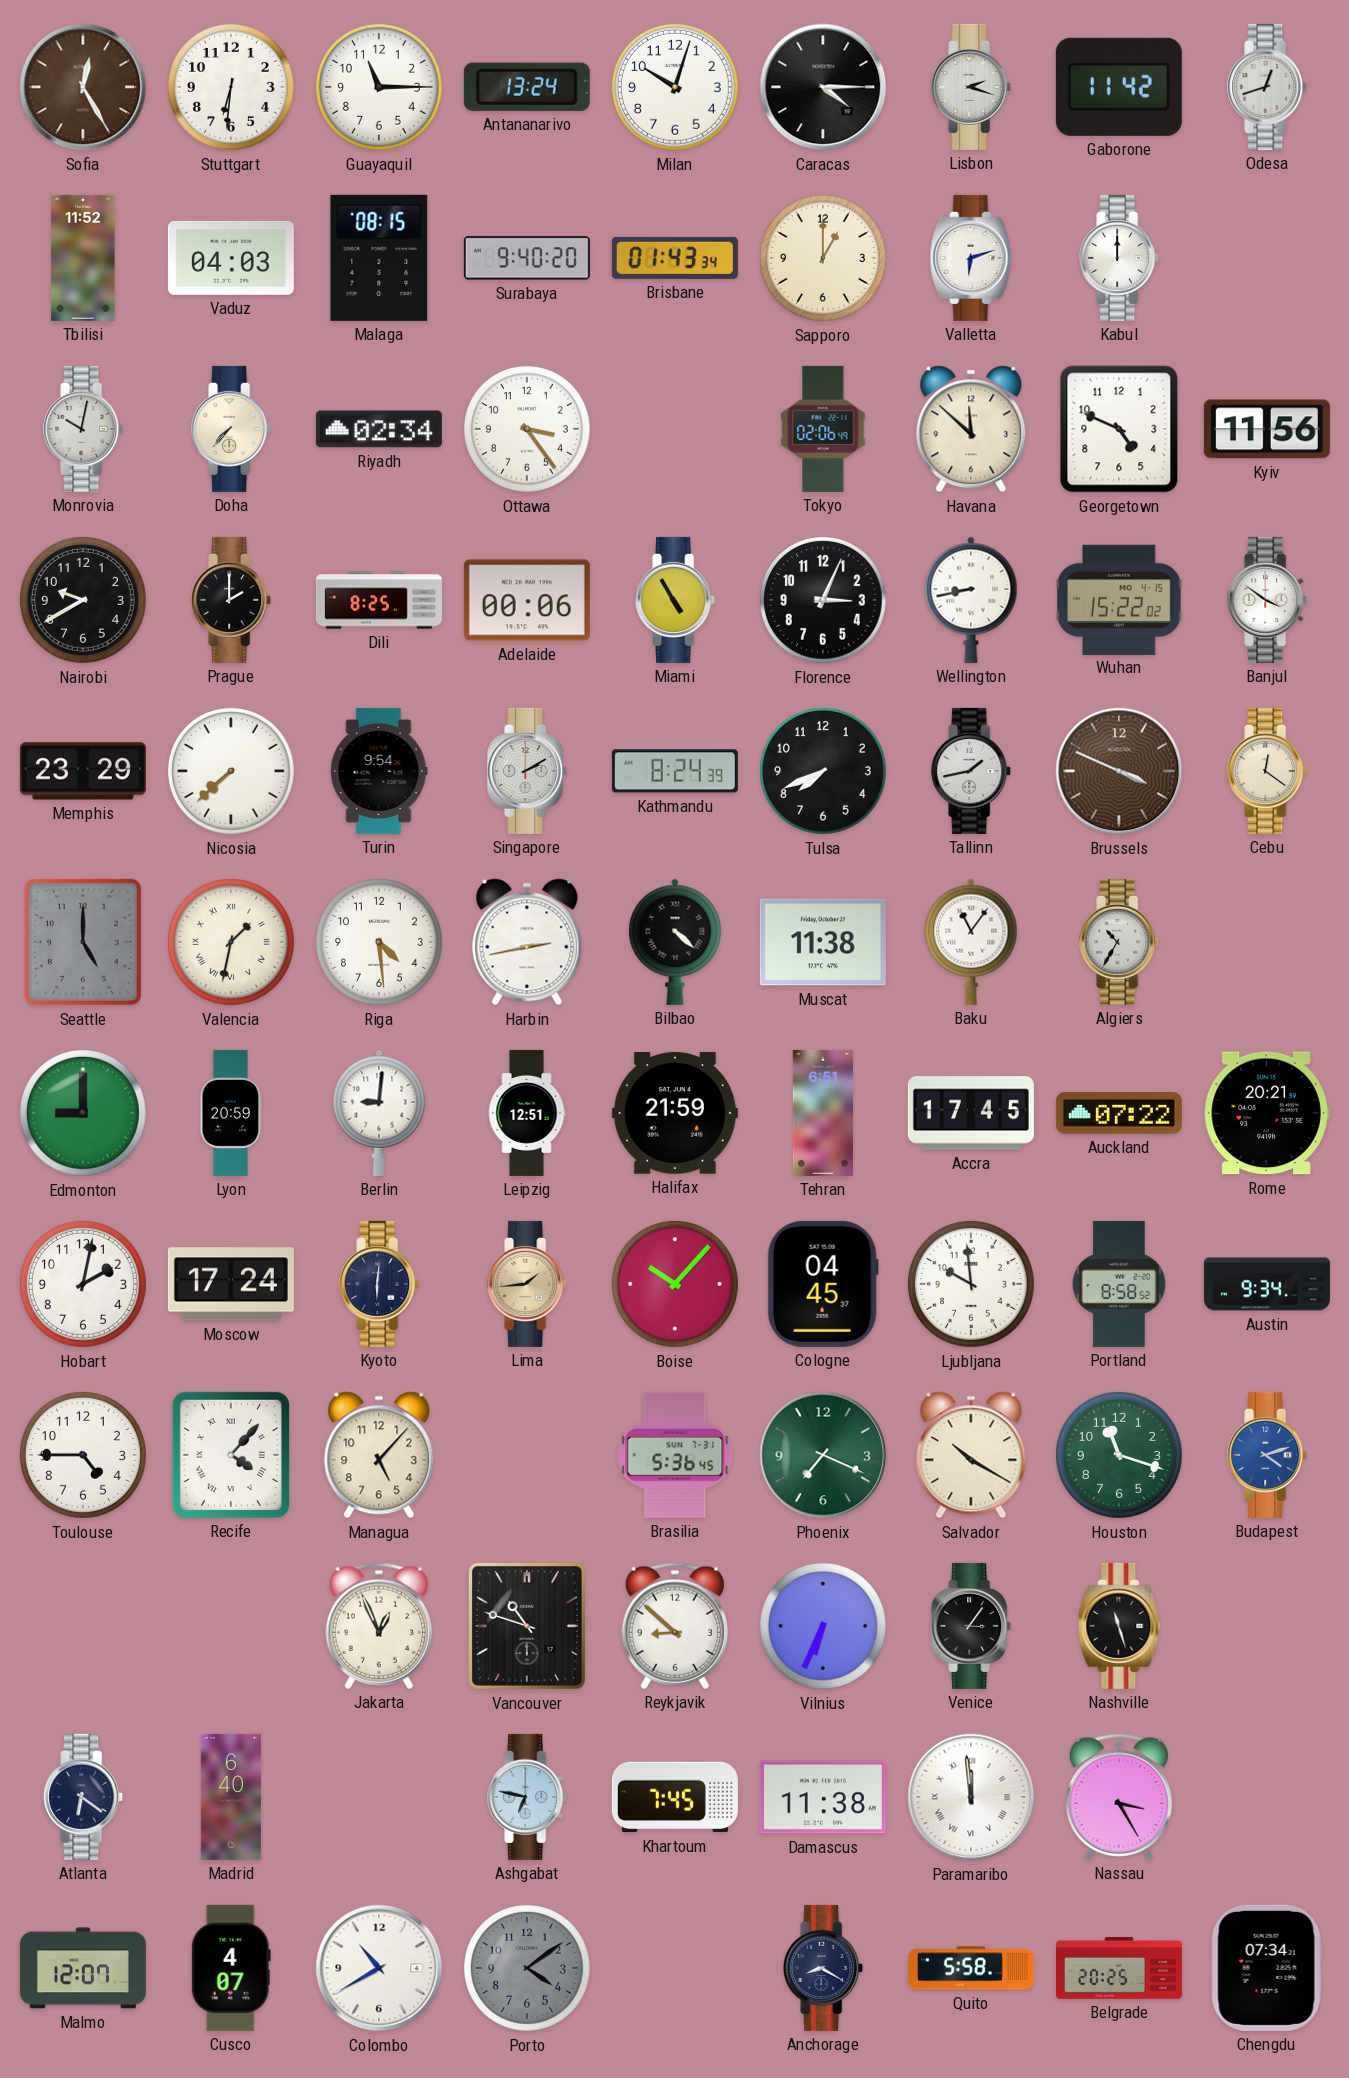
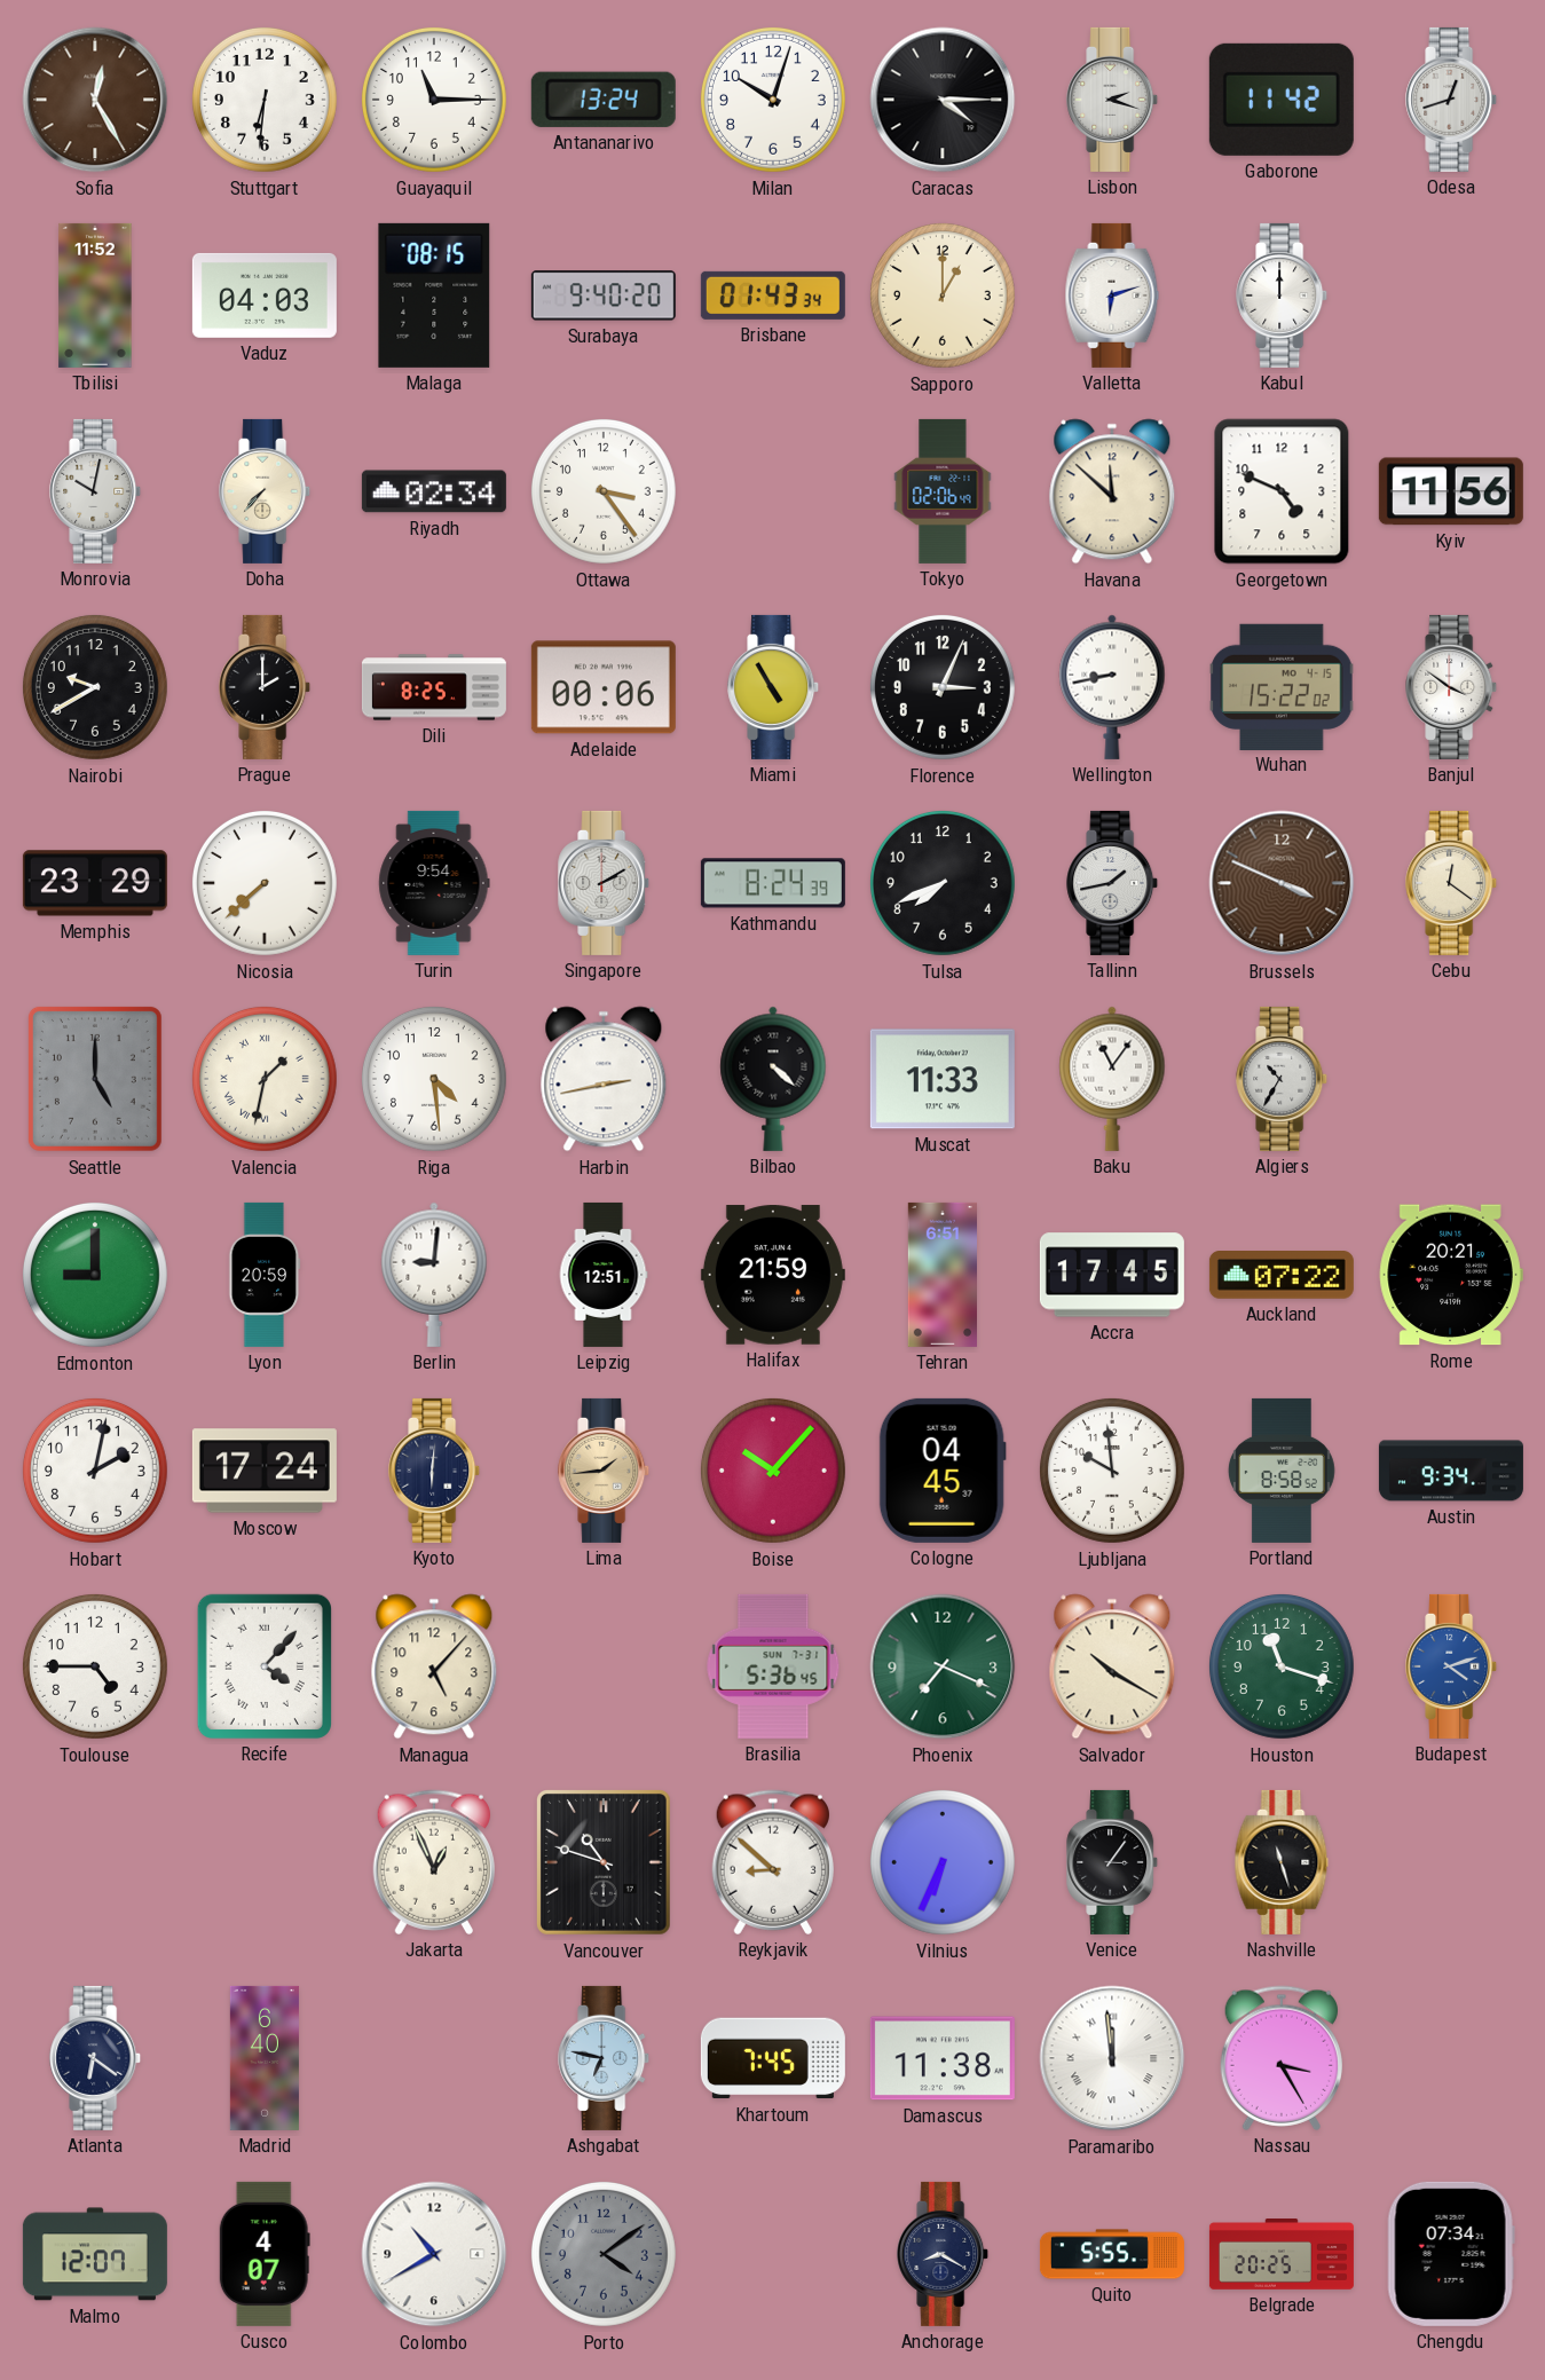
Muscat: 11:38 -> 11:33
Quito: 5:58 -> 5:55
